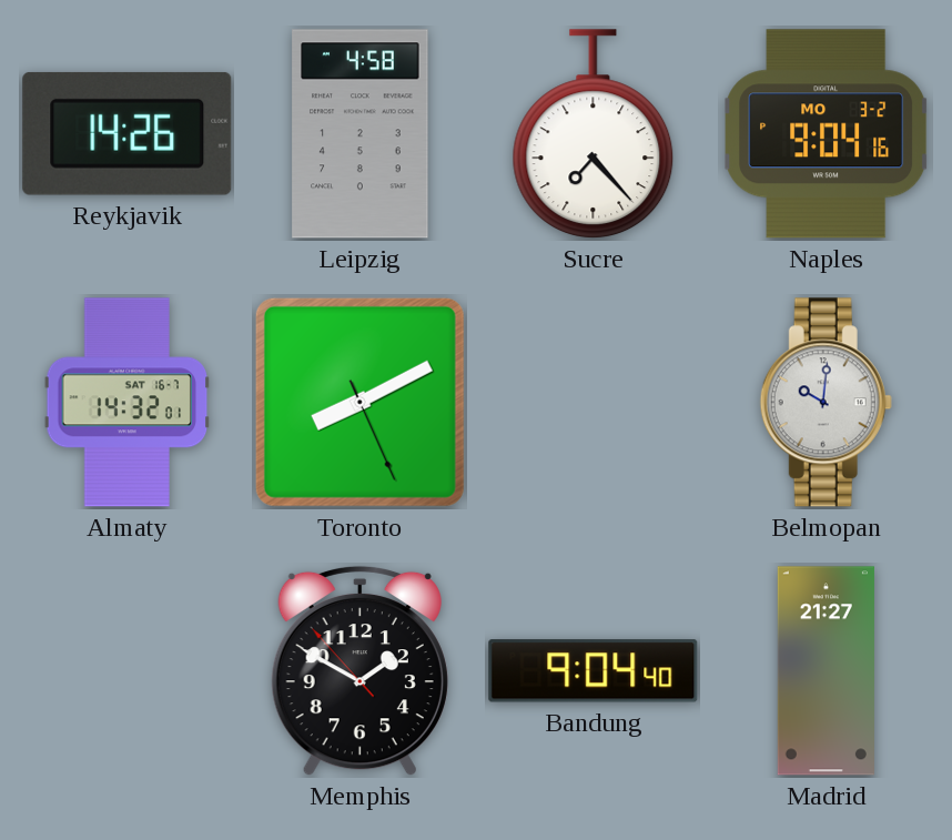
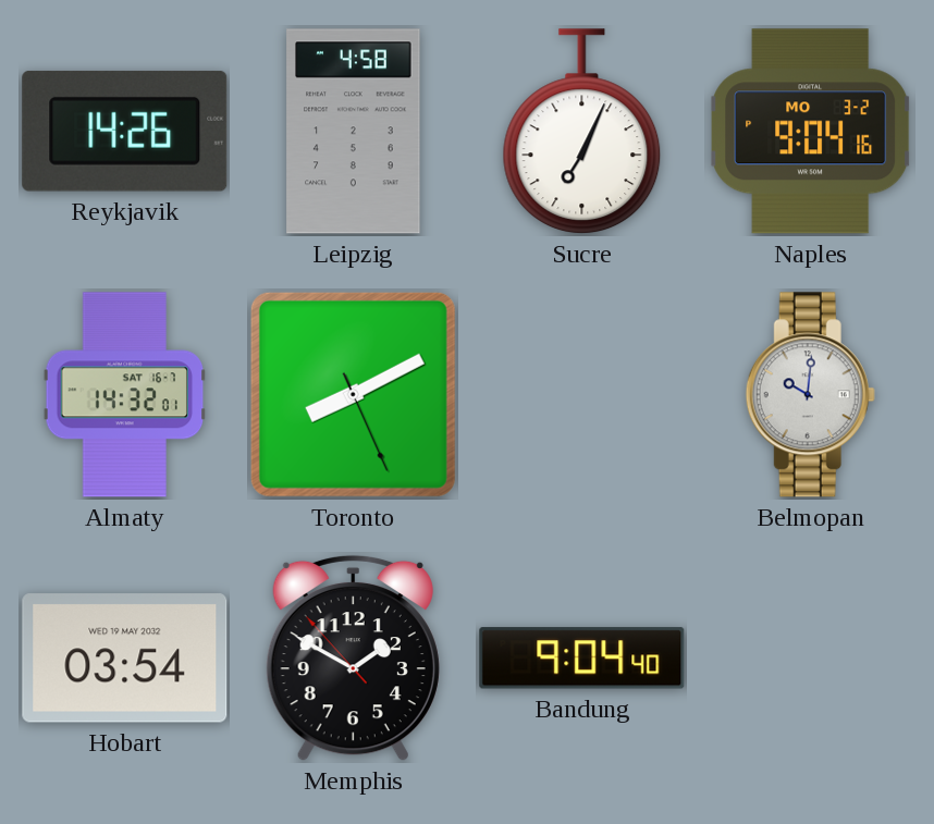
Sucre: 7:23 -> 7:04
Hobart: none -> 03:54
Madrid: 21:27 -> none
